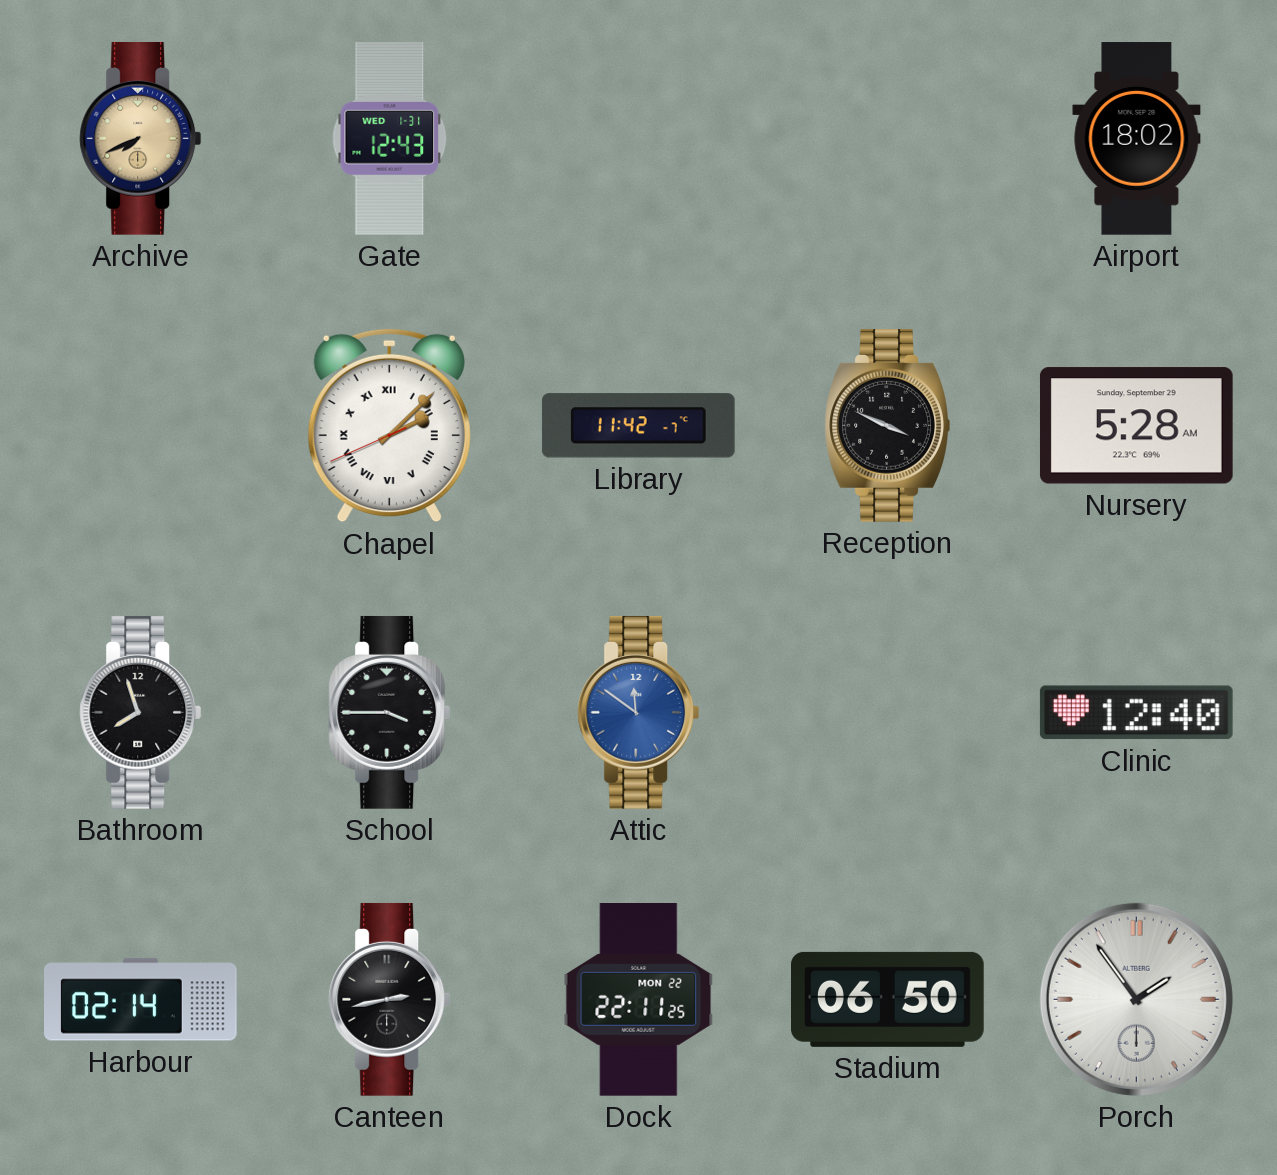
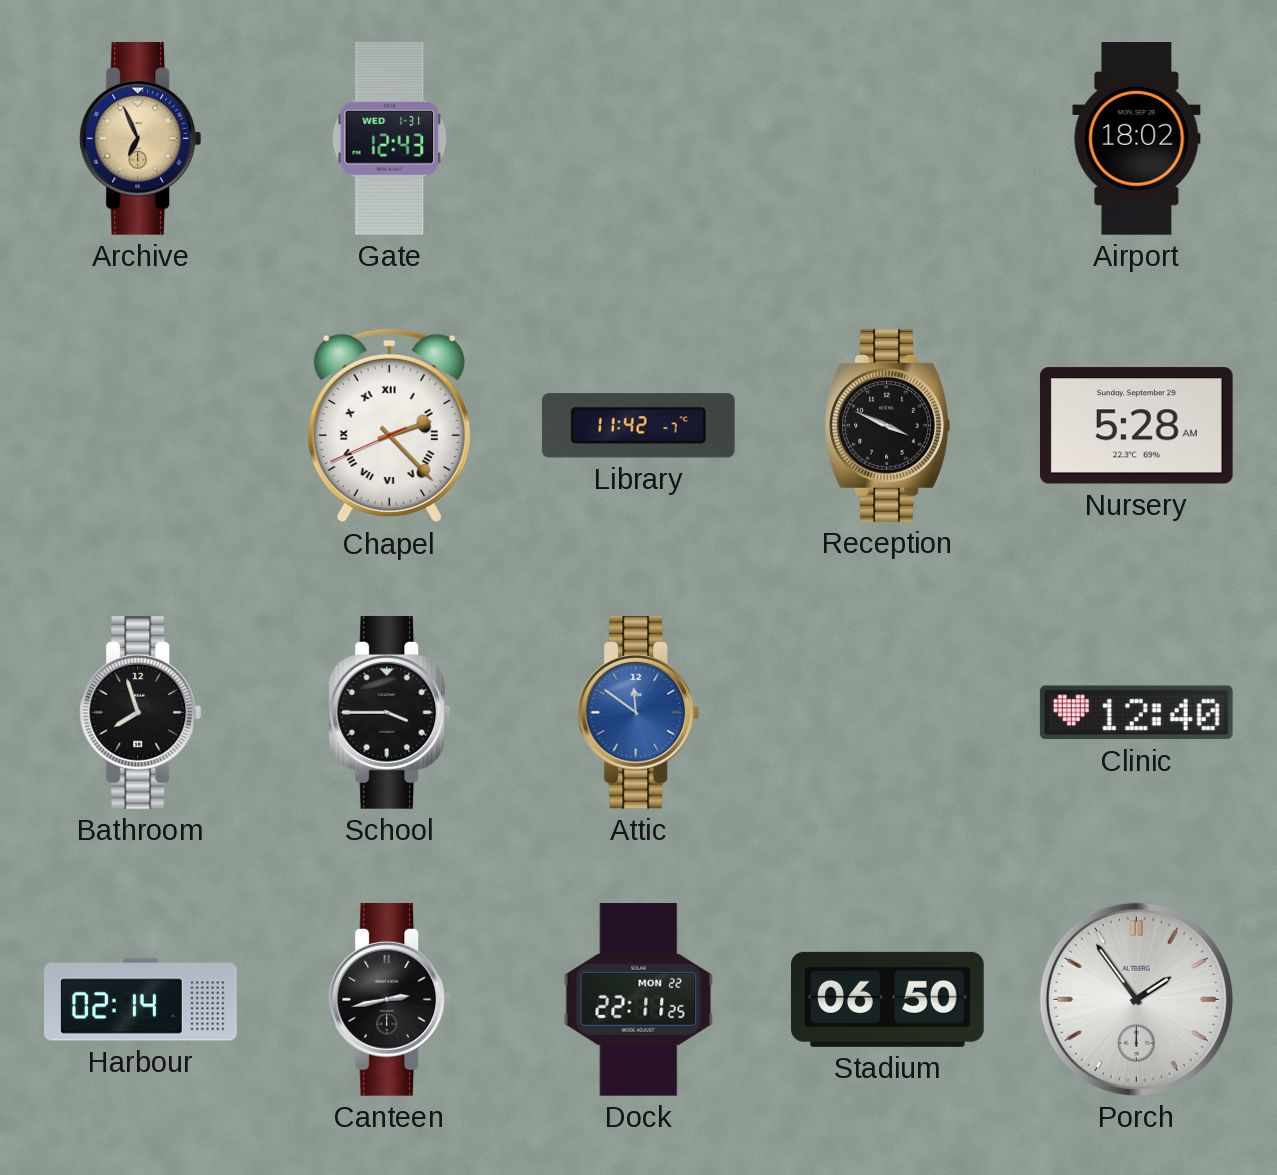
Archive: 7:41 -> 6:56
Chapel: 2:07 -> 2:22
